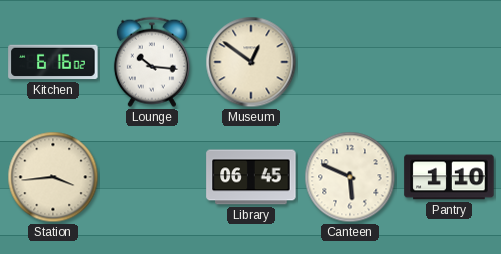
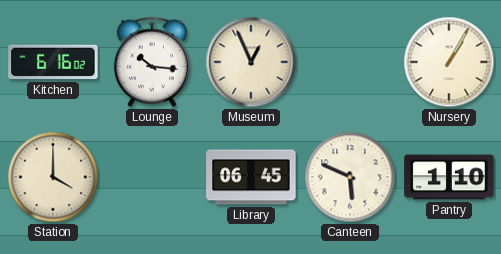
Museum: 12:51 -> 12:56
Nursery: none -> 1:05
Station: 3:44 -> 4:00
